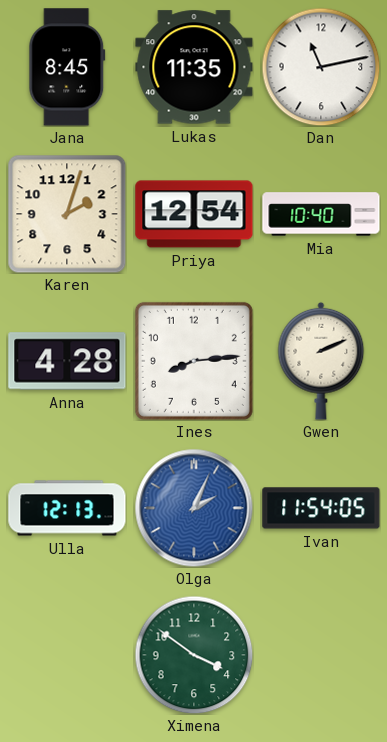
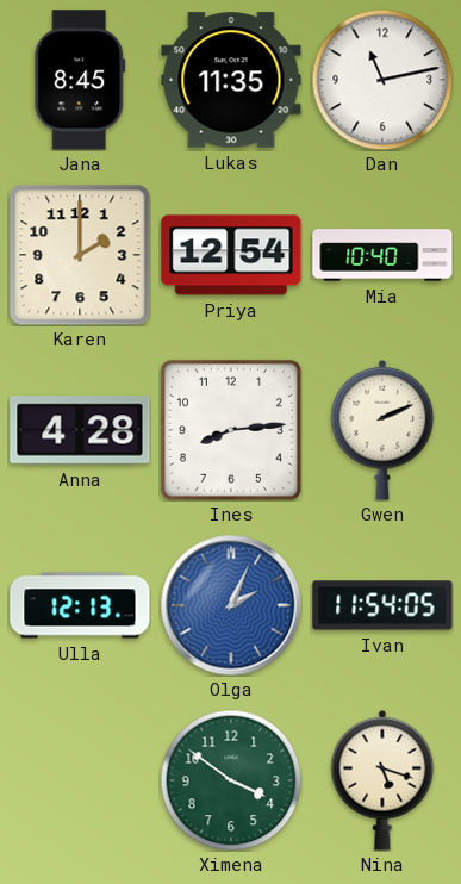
Karen: 2:03 -> 2:00
Nina: none -> 5:18
